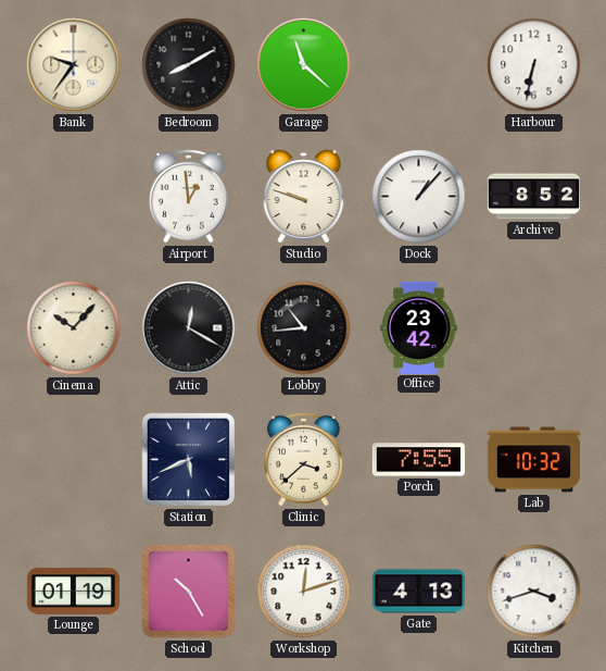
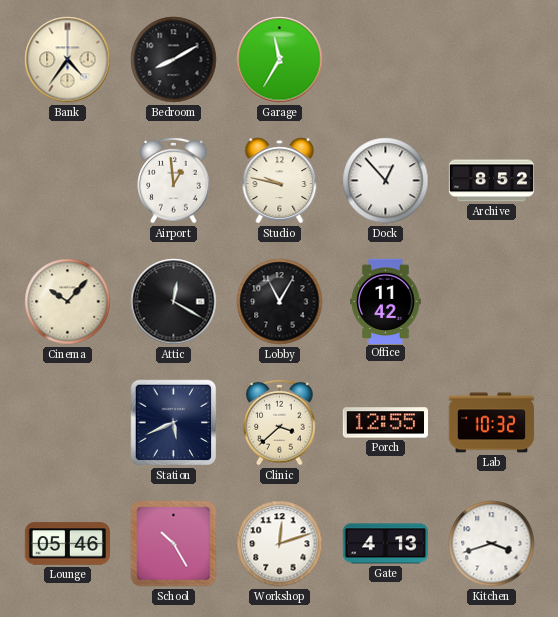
Bank: 9:36 -> 4:36
Garage: 11:22 -> 11:35
Harbour: 6:32 -> none
Studio: 9:48 -> 9:47
Dock: 1:07 -> 12:53
Lobby: 10:44 -> 11:05
Office: 23:42 -> 11:42
Porch: 7:55 -> 12:55
Lounge: 01:19 -> 05:46
